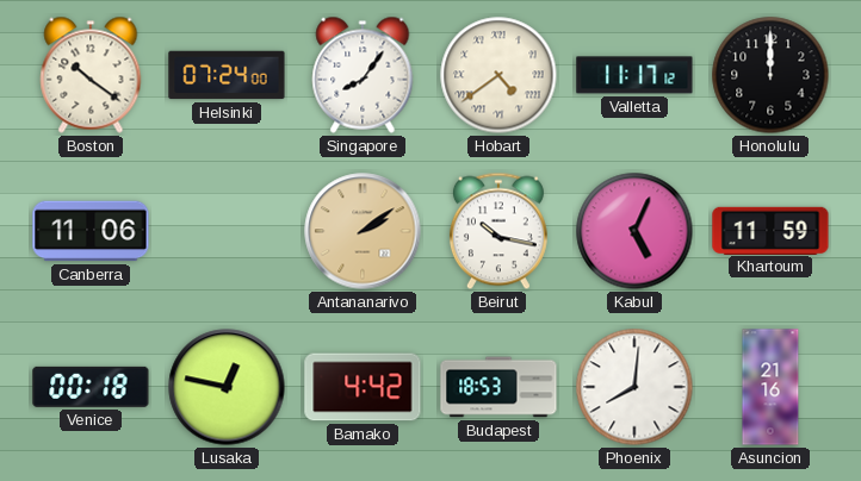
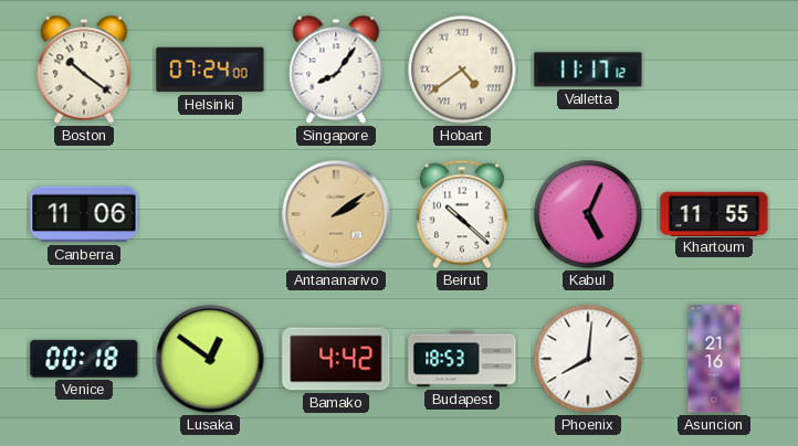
Honolulu: 12:00 -> none
Beirut: 10:17 -> 10:22
Khartoum: 11:59 -> 11:55
Lusaka: 12:47 -> 12:51
